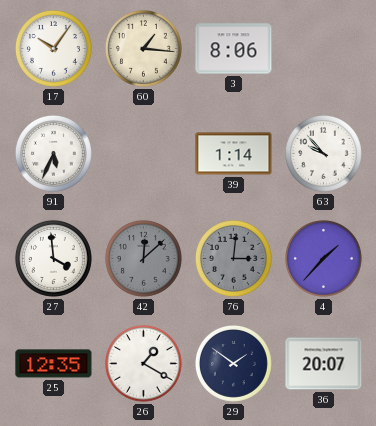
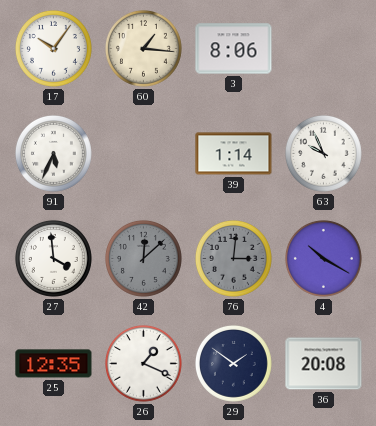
63: 9:53 -> 9:56
4: 1:37 -> 10:20
26: 1:20 -> 1:19
36: 20:07 -> 20:08
